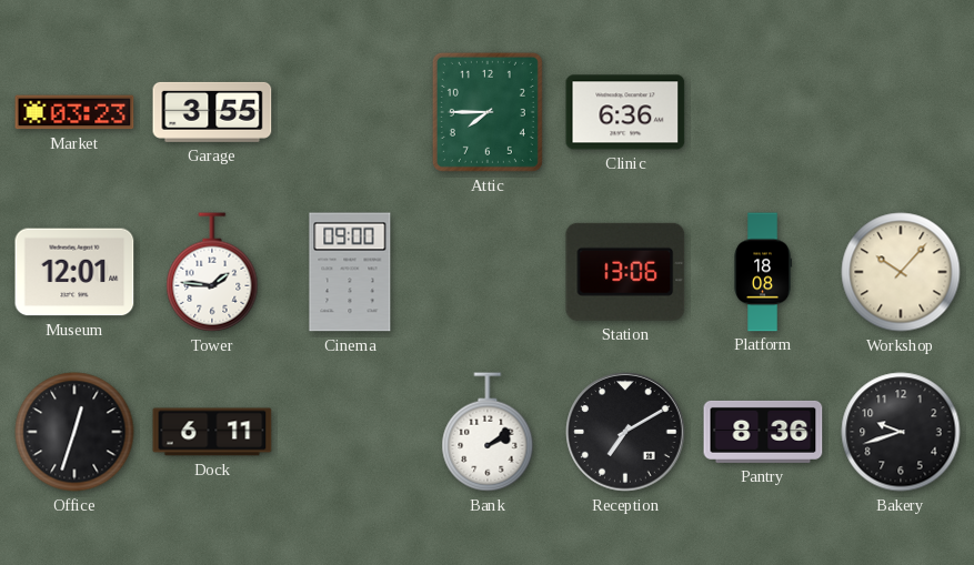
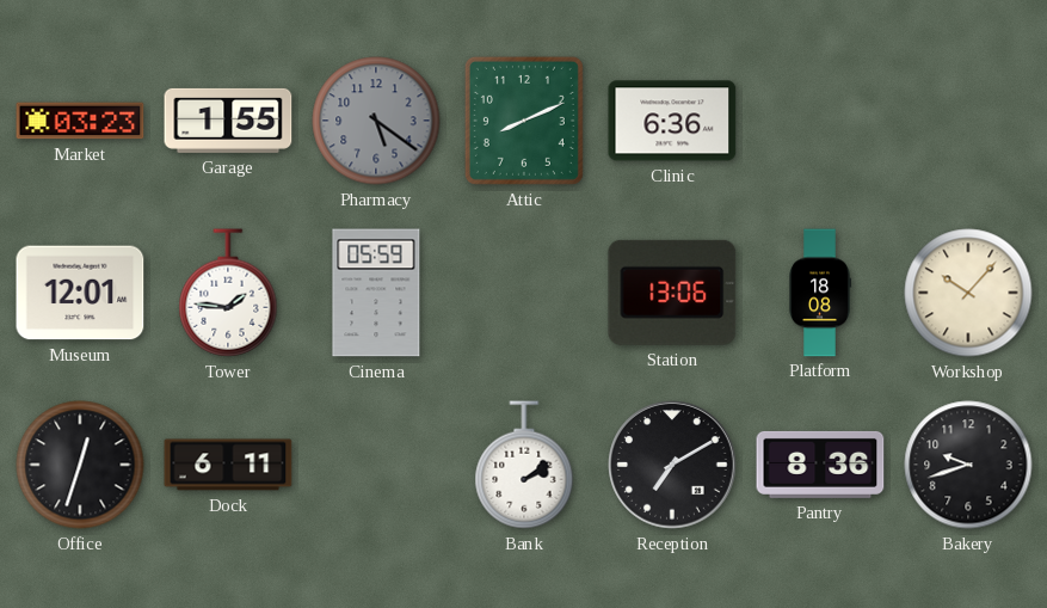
Garage: 3:55 -> 1:55
Pharmacy: none -> 5:21
Attic: 7:45 -> 8:11
Cinema: 09:00 -> 05:59
